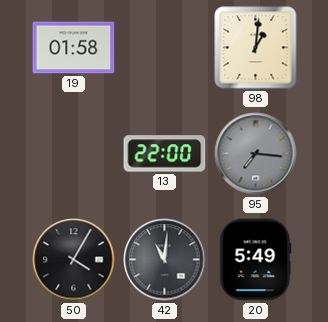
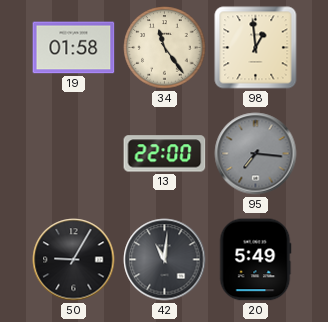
34: none -> 11:24
98: 1:01 -> 12:59
50: 4:05 -> 9:05
